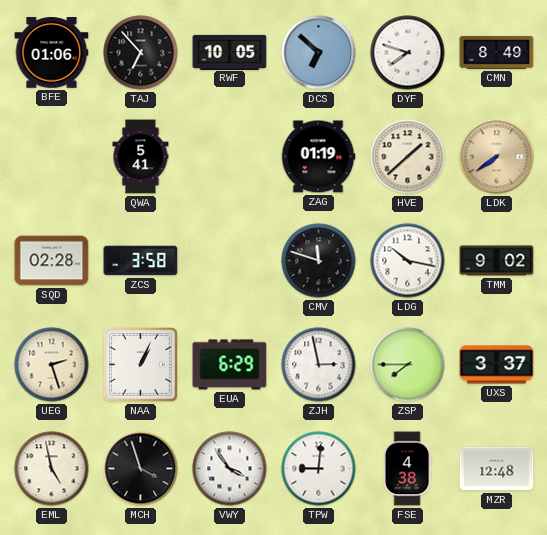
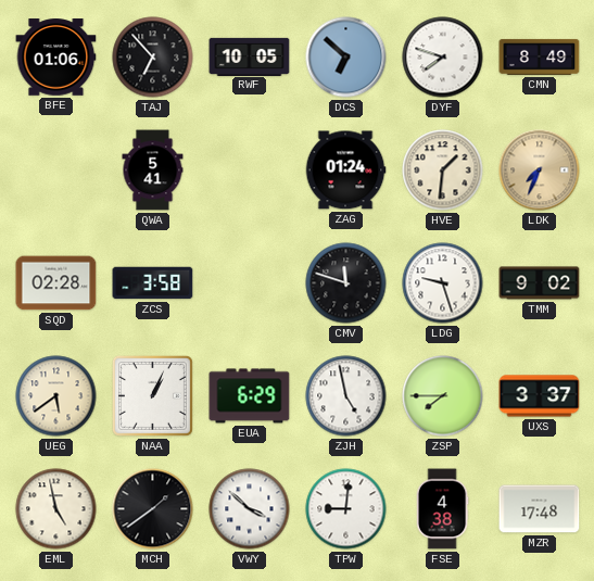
ZAG: 01:19 -> 01:24
HVE: 1:38 -> 1:31
LDK: 7:39 -> 7:34
LDG: 10:17 -> 9:27
UEG: 2:27 -> 5:39
ZJH: 2:58 -> 4:58
MCH: 3:57 -> 1:39
VWY: 3:54 -> 3:52
MZR: 12:48 -> 17:48
